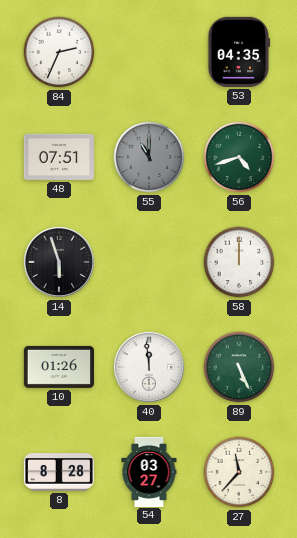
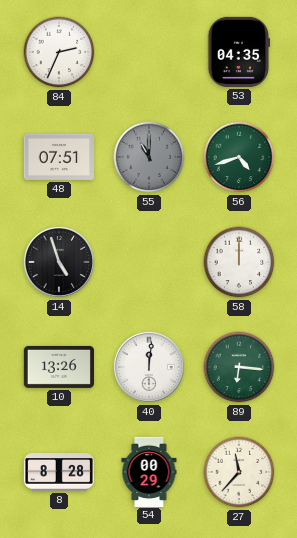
14: 5:57 -> 4:57
10: 01:26 -> 13:26
40: 11:59 -> 12:01
89: 5:26 -> 6:16
54: 03:27 -> 00:29
